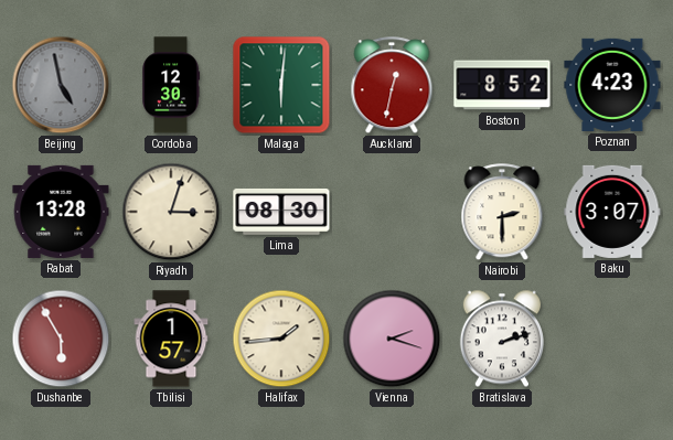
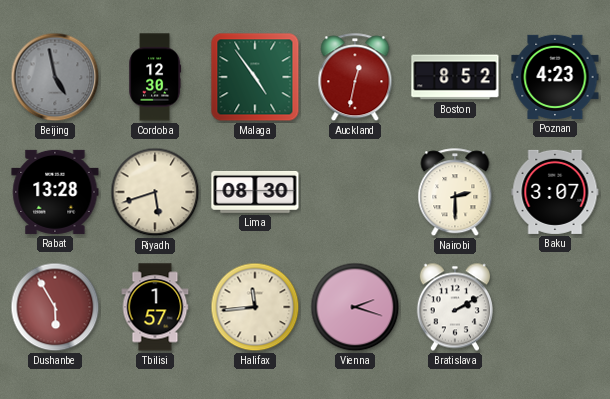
Malaga: 6:01 -> 4:54
Riyadh: 3:03 -> 5:42
Halifax: 1:44 -> 11:44
Bratislava: 2:12 -> 2:10
